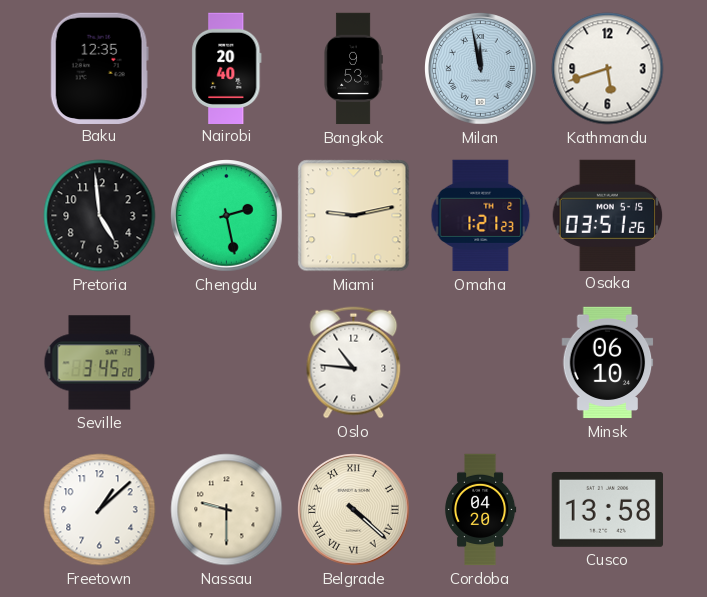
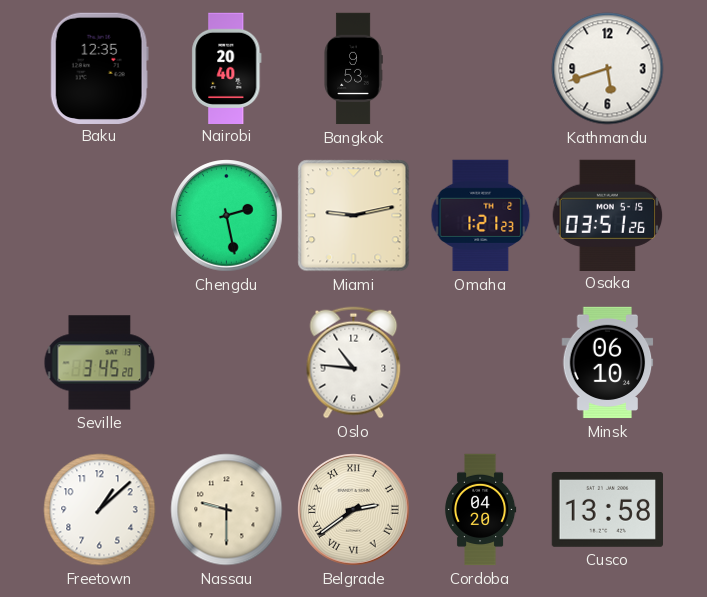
Milan: 11:58 -> none
Pretoria: 4:59 -> none
Belgrade: 4:22 -> 2:39
